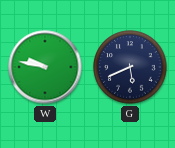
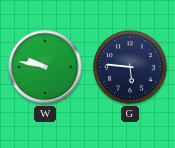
G: 5:41 -> 5:46
